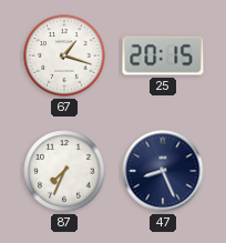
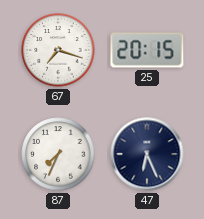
67: 1:18 -> 7:18
47: 8:26 -> 6:26
